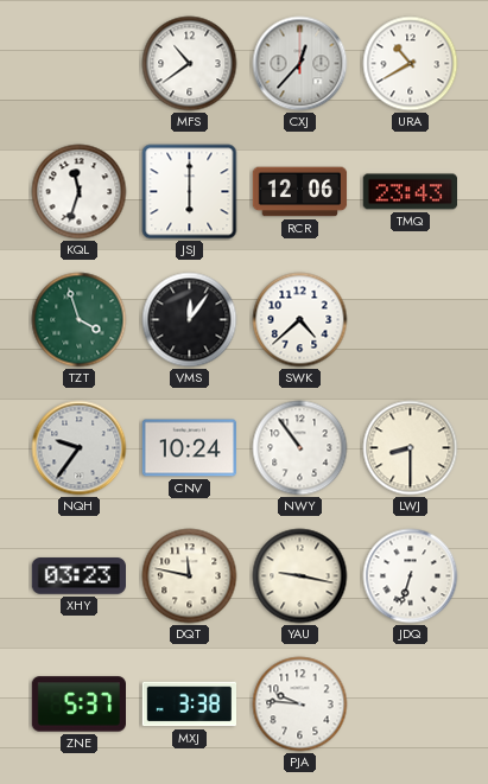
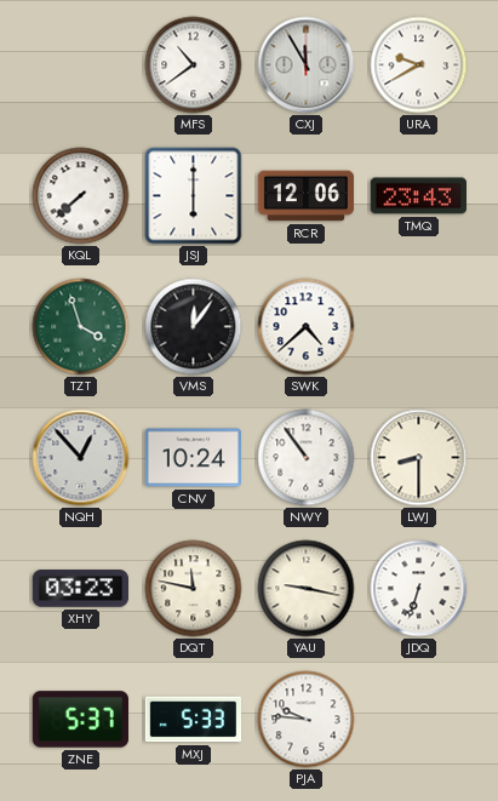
CXJ: 12:37 -> 11:55
URA: 10:40 -> 9:40
KQL: 11:33 -> 7:38
NQH: 9:36 -> 12:53
MXJ: 3:38 -> 5:33
